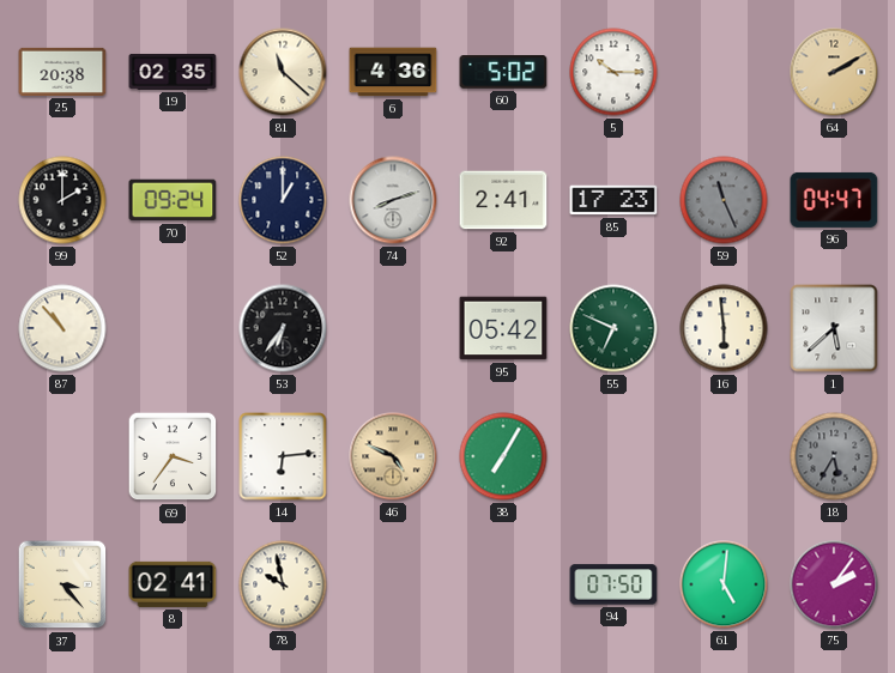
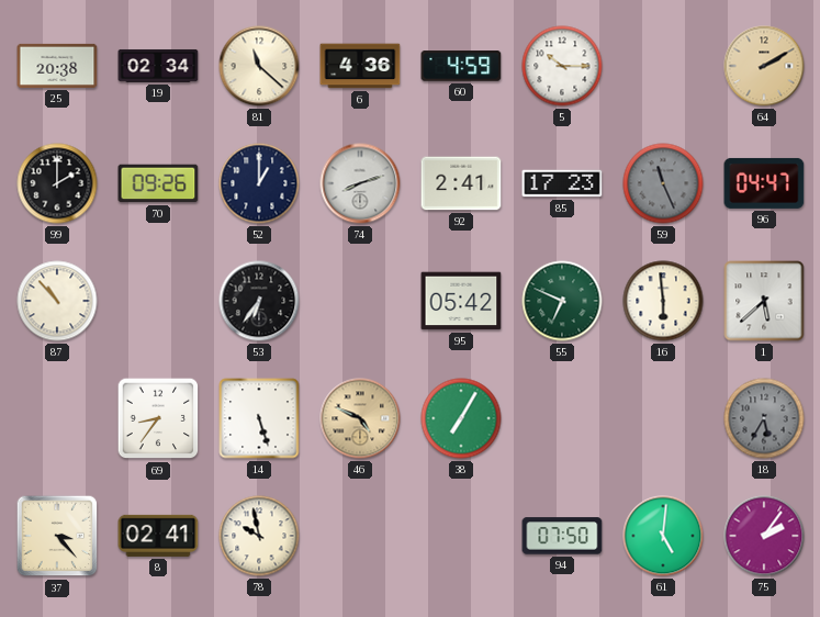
19: 02:35 -> 02:34
60: 5:02 -> 4:59
70: 09:24 -> 09:26
69: 3:36 -> 8:36
14: 6:14 -> 5:27
